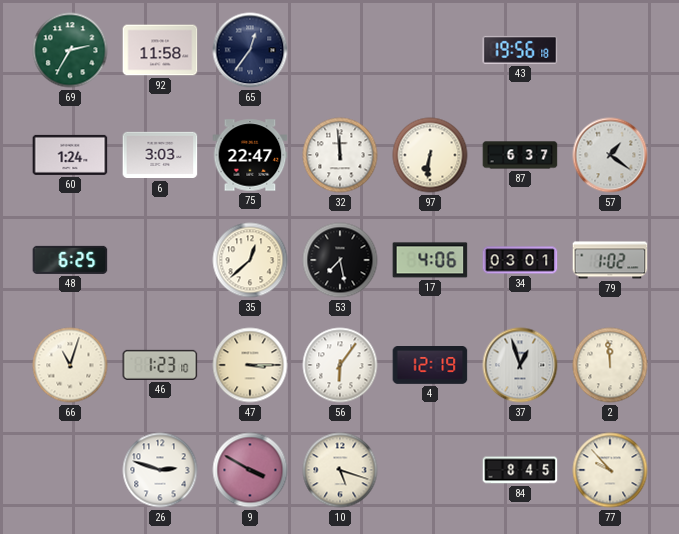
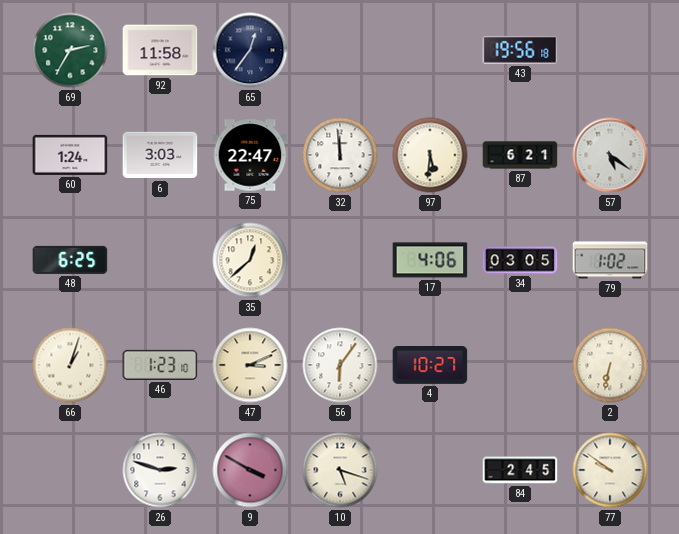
97: 6:31 -> 5:31
87: 6:37 -> 6:21
57: 1:21 -> 5:21
53: 7:28 -> none
34: 03:01 -> 03:05
66: 11:03 -> 1:03
47: 3:15 -> 3:11
4: 12:19 -> 10:27
37: 12:57 -> none
2: 11:59 -> 6:32
84: 8:45 -> 2:45
77: 9:53 -> 9:51
